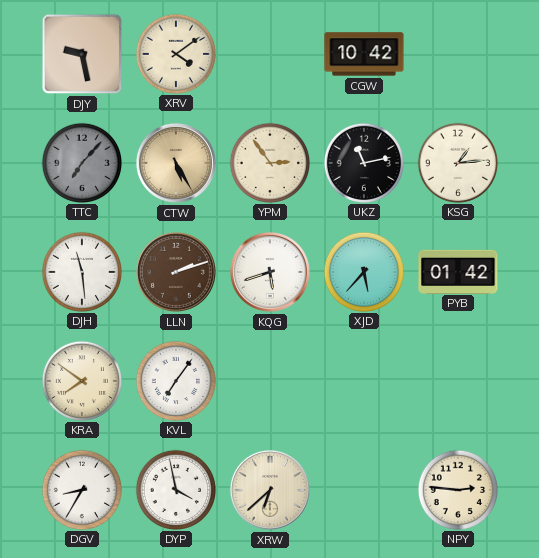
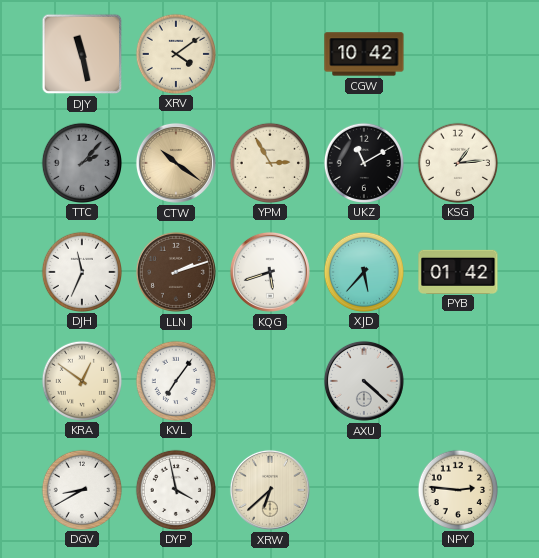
DJY: 9:28 -> 11:28
TTC: 7:07 -> 2:07
CTW: 5:25 -> 10:21
YPM: 2:54 -> 2:55
UKZ: 11:13 -> 11:10
DJH: 11:29 -> 11:34
KRA: 7:51 -> 12:51
AXU: none -> 4:22
DGV: 8:35 -> 8:40
